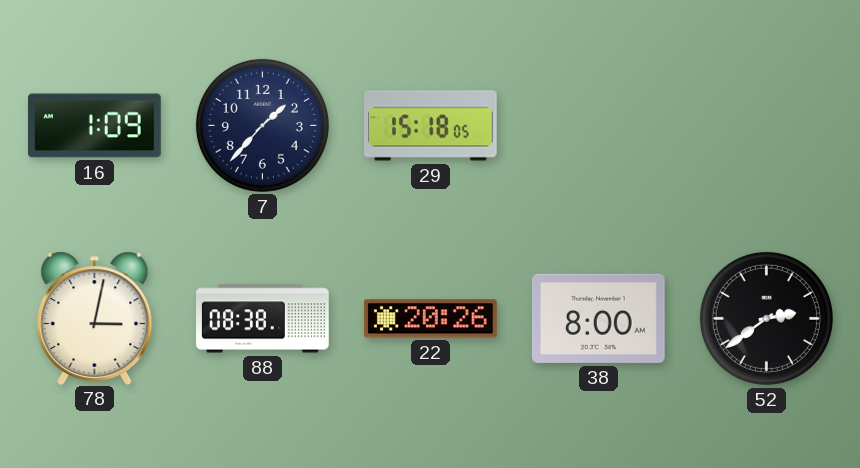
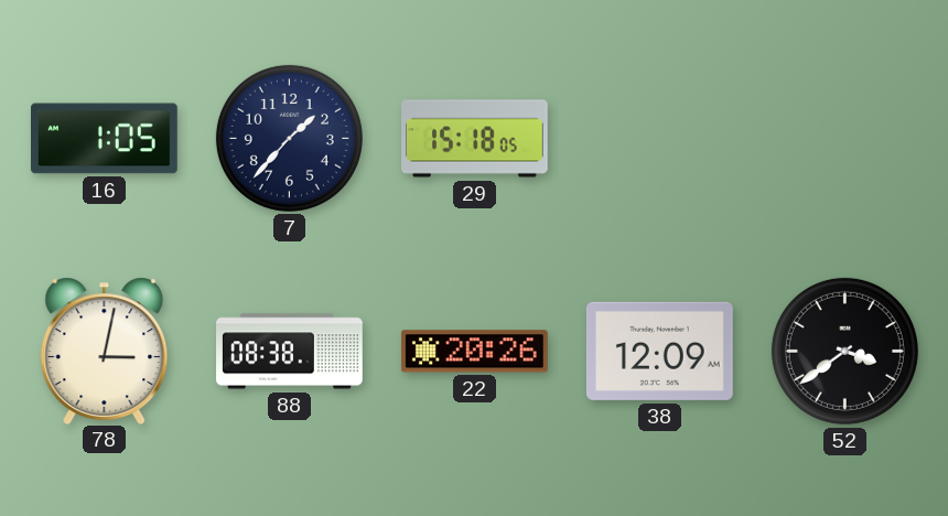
16: 1:09 -> 1:05
38: 8:00 -> 12:09
52: 2:39 -> 3:39
